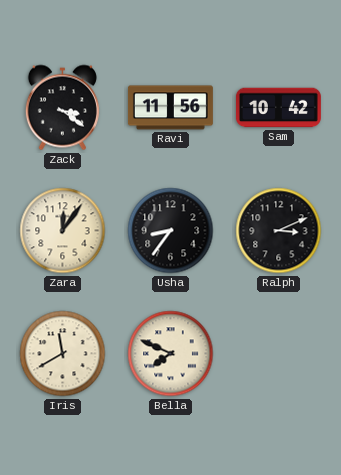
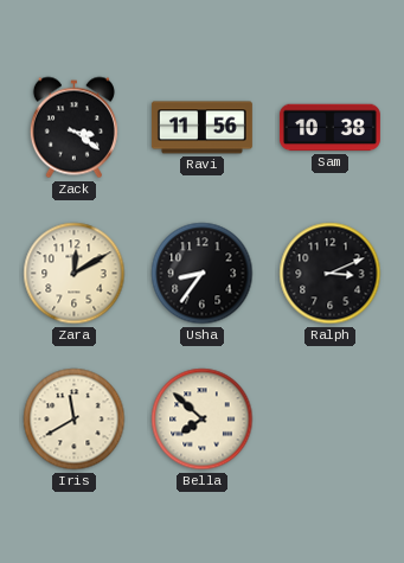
Sam: 10:42 -> 10:38
Zara: 12:06 -> 12:10
Bella: 7:49 -> 7:52
